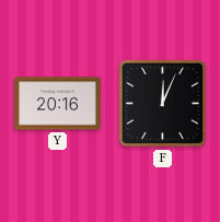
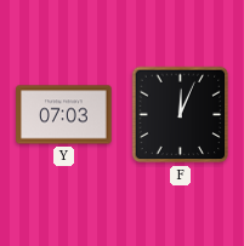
Y: 20:16 -> 07:03
